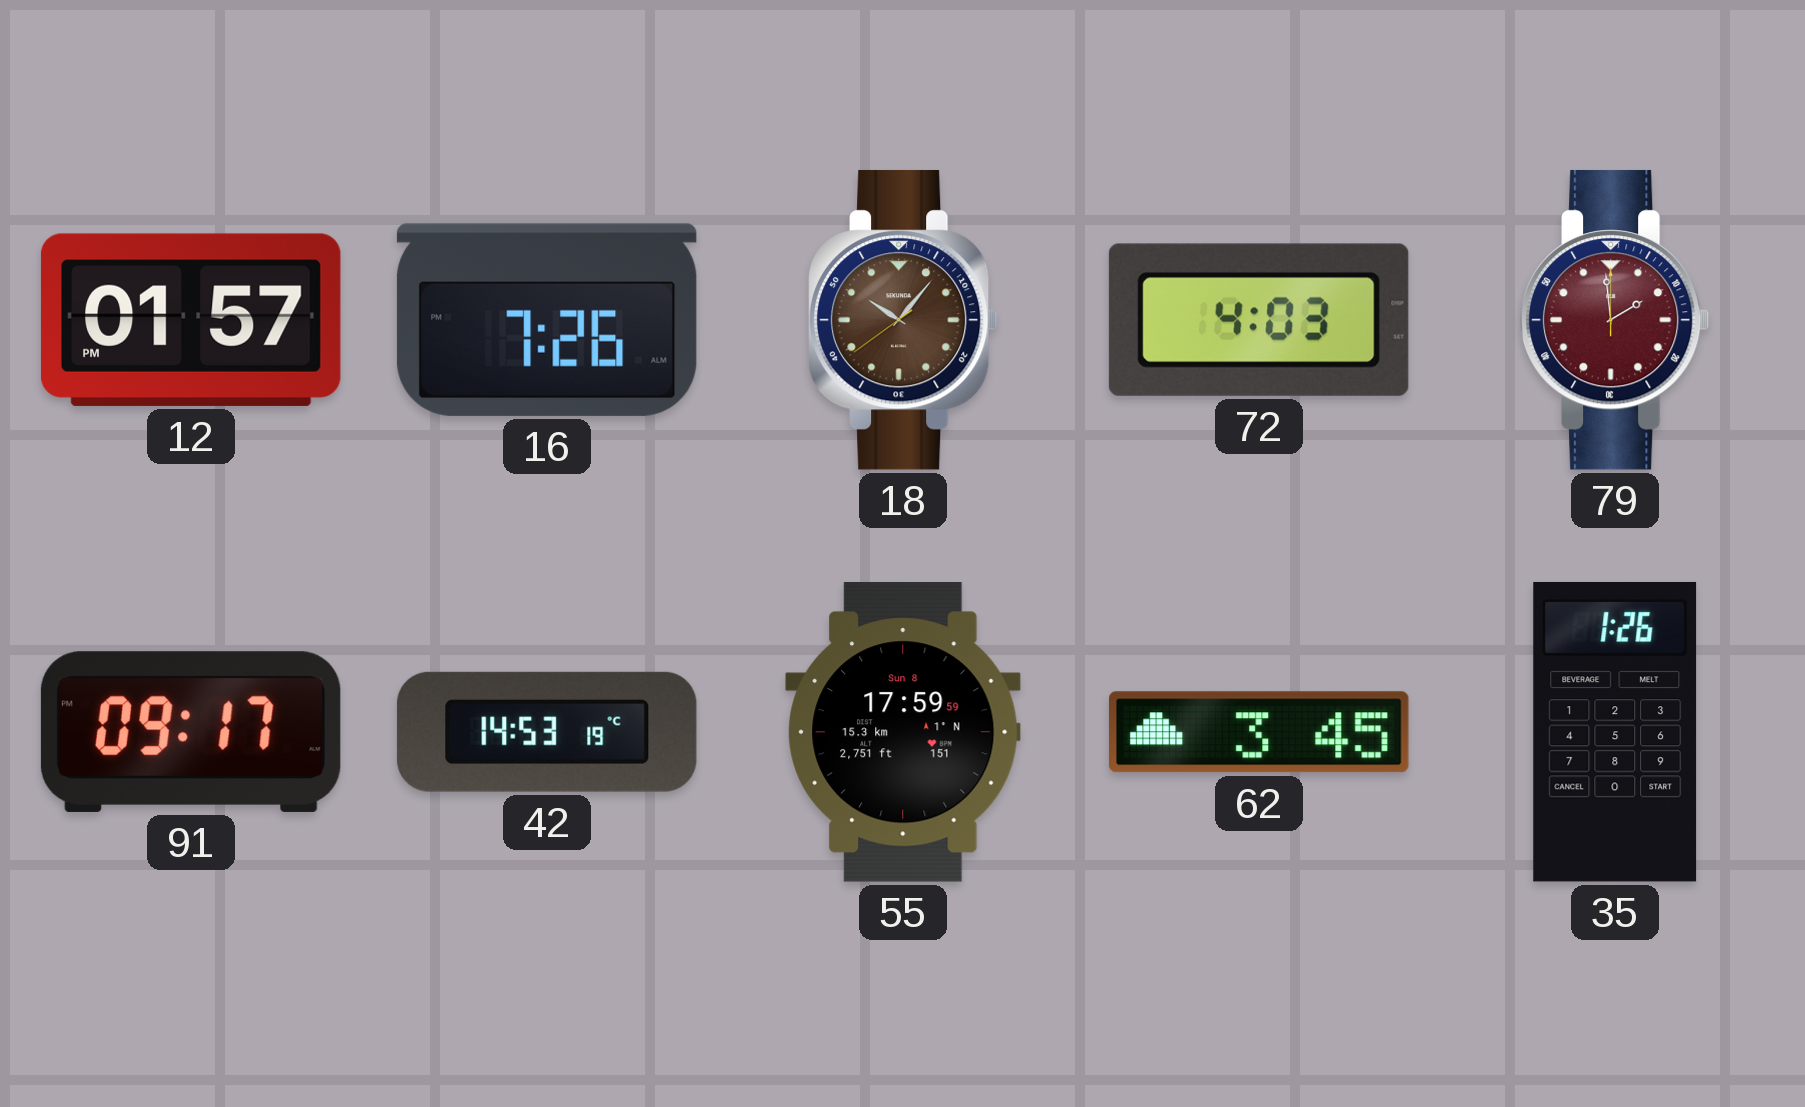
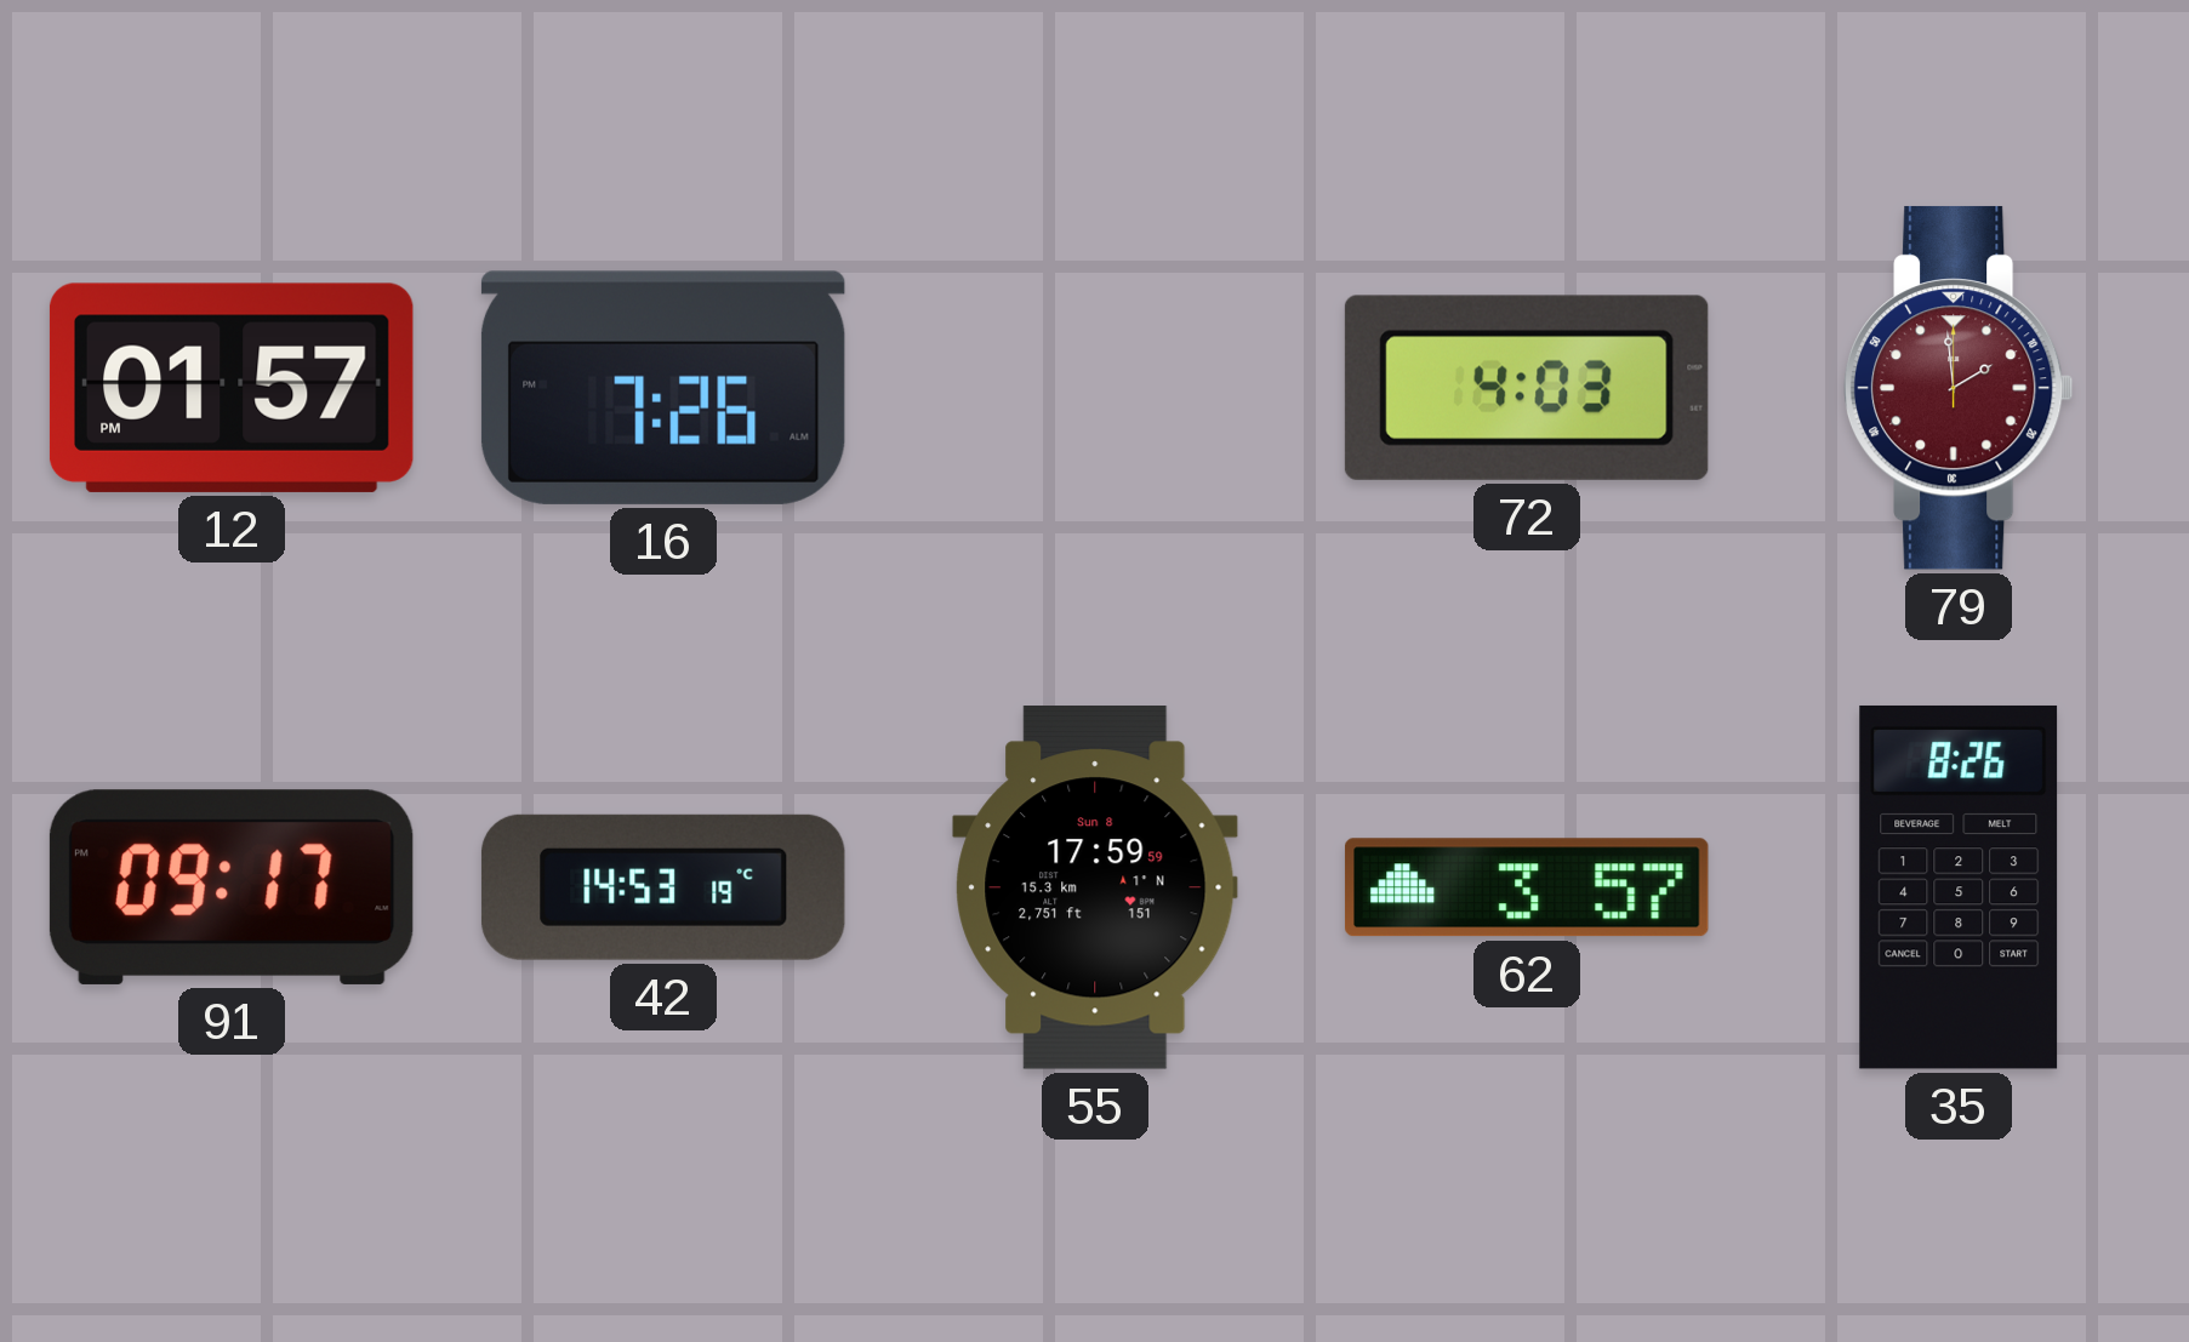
18: 10:06 -> none
62: 3:45 -> 3:57
35: 1:26 -> 8:26
